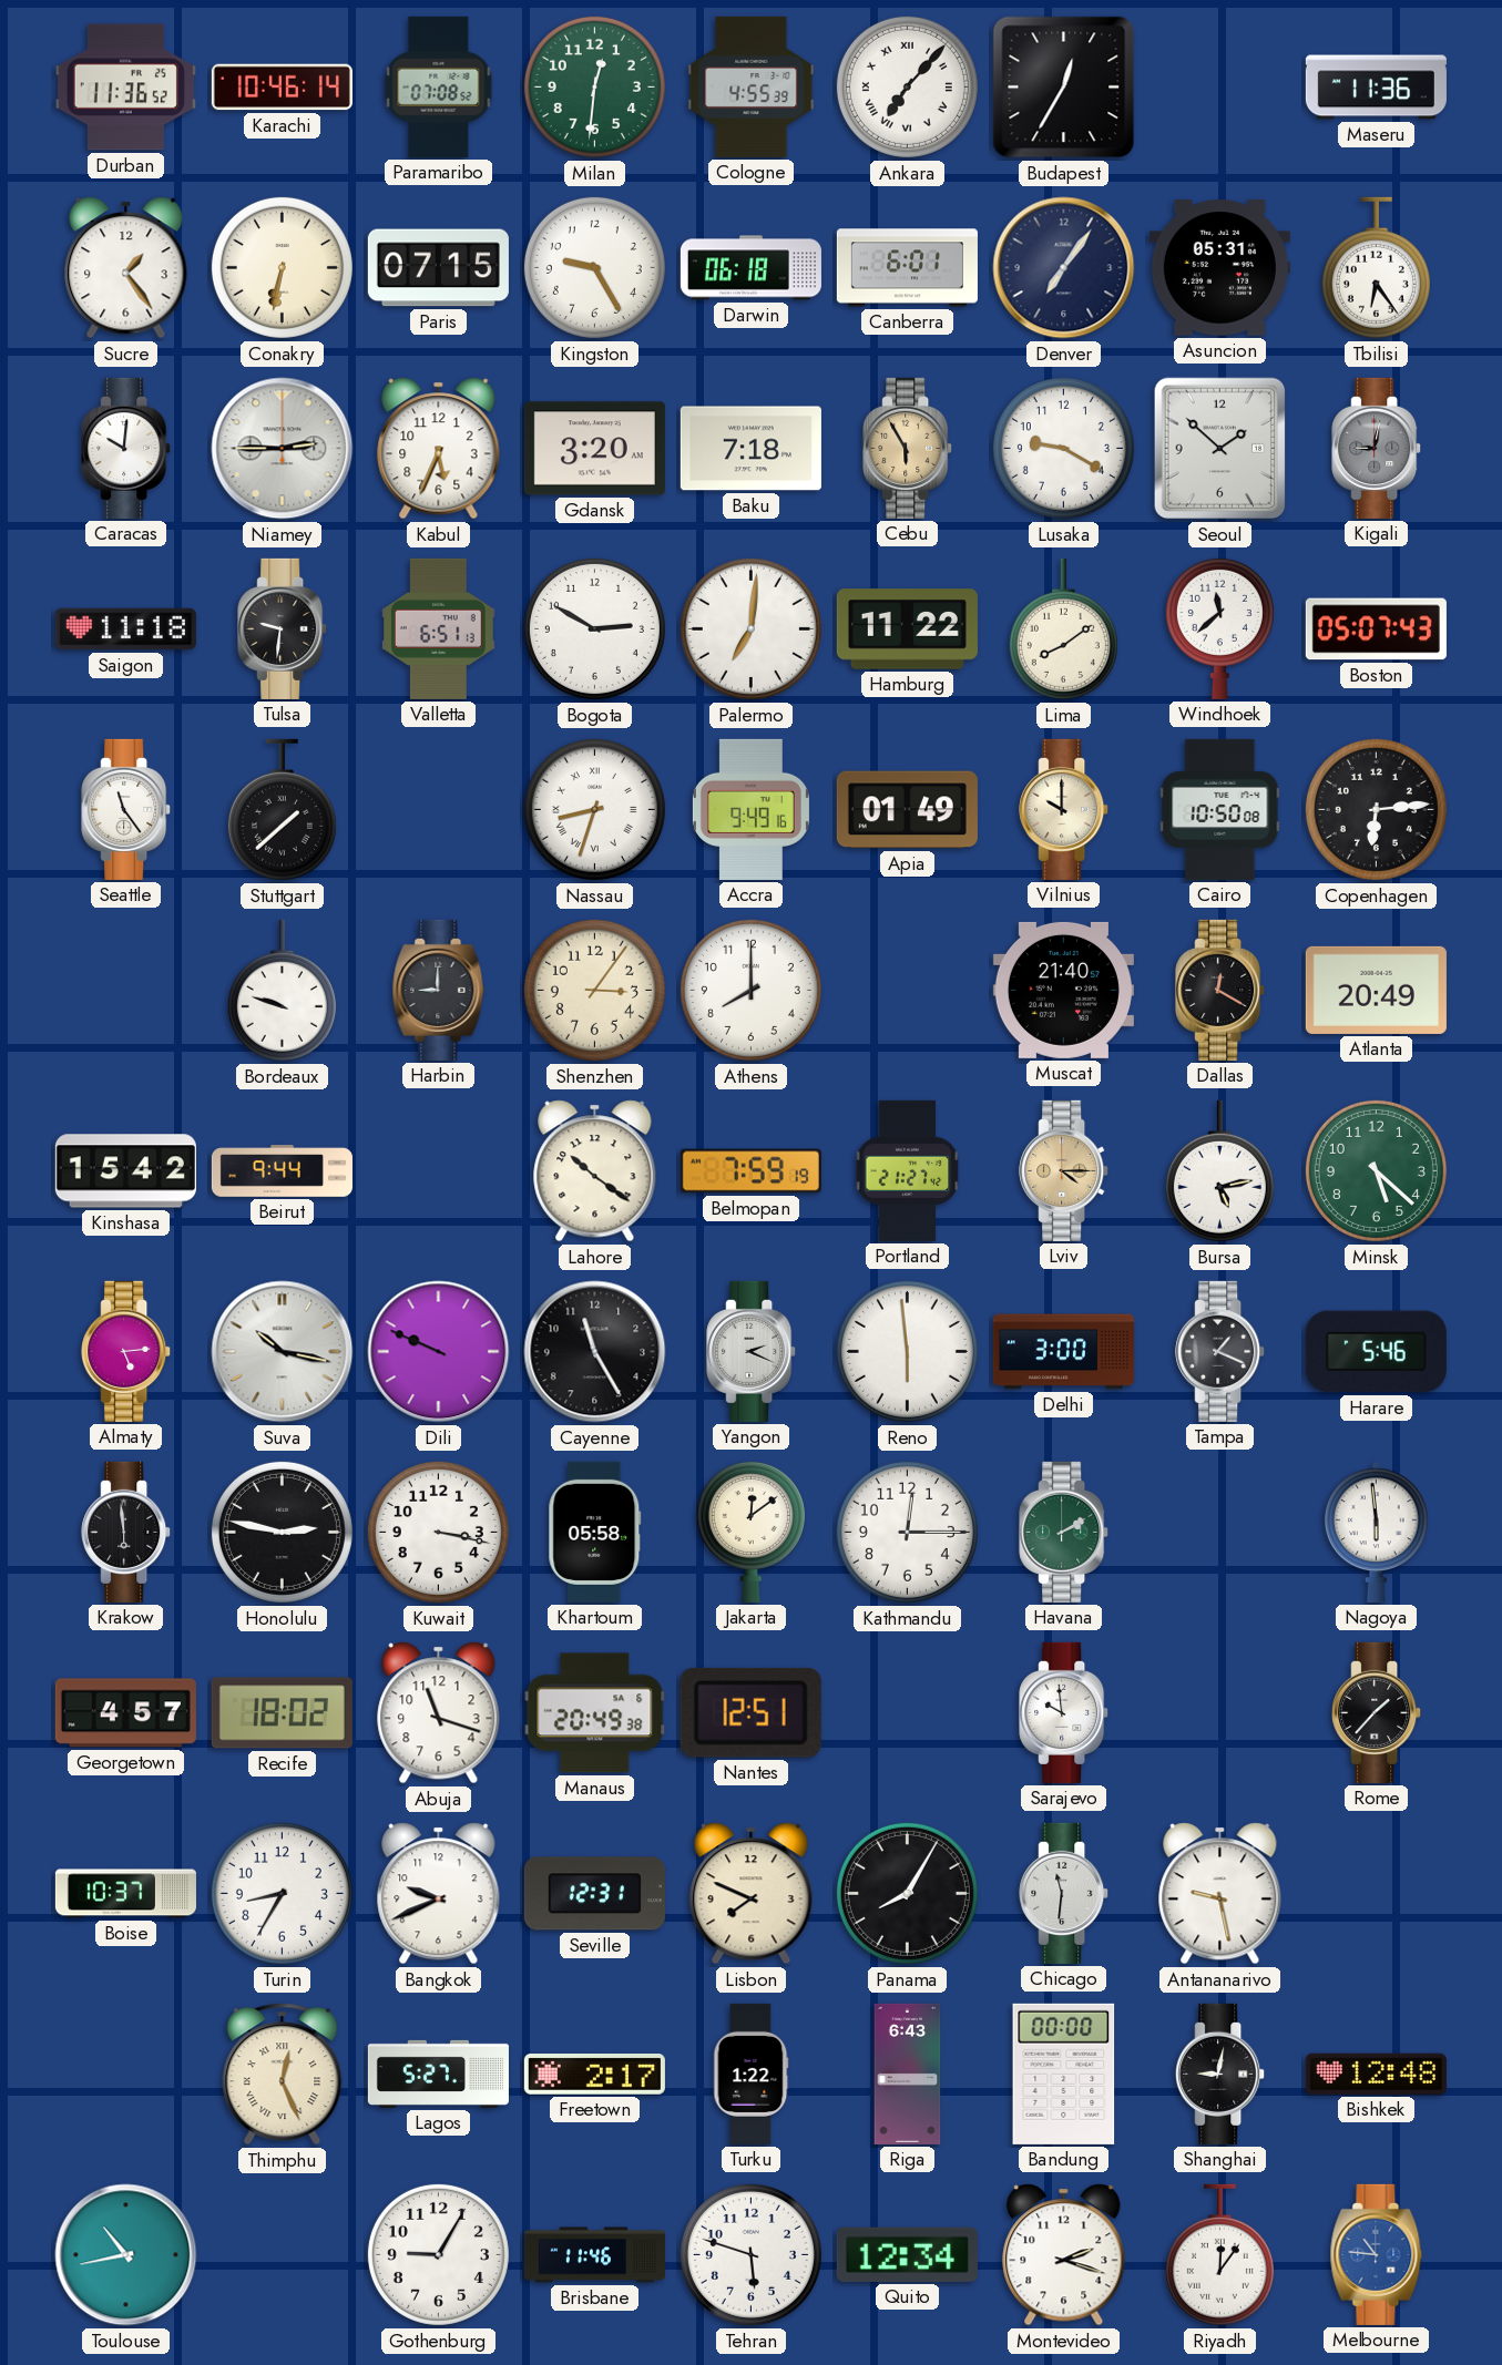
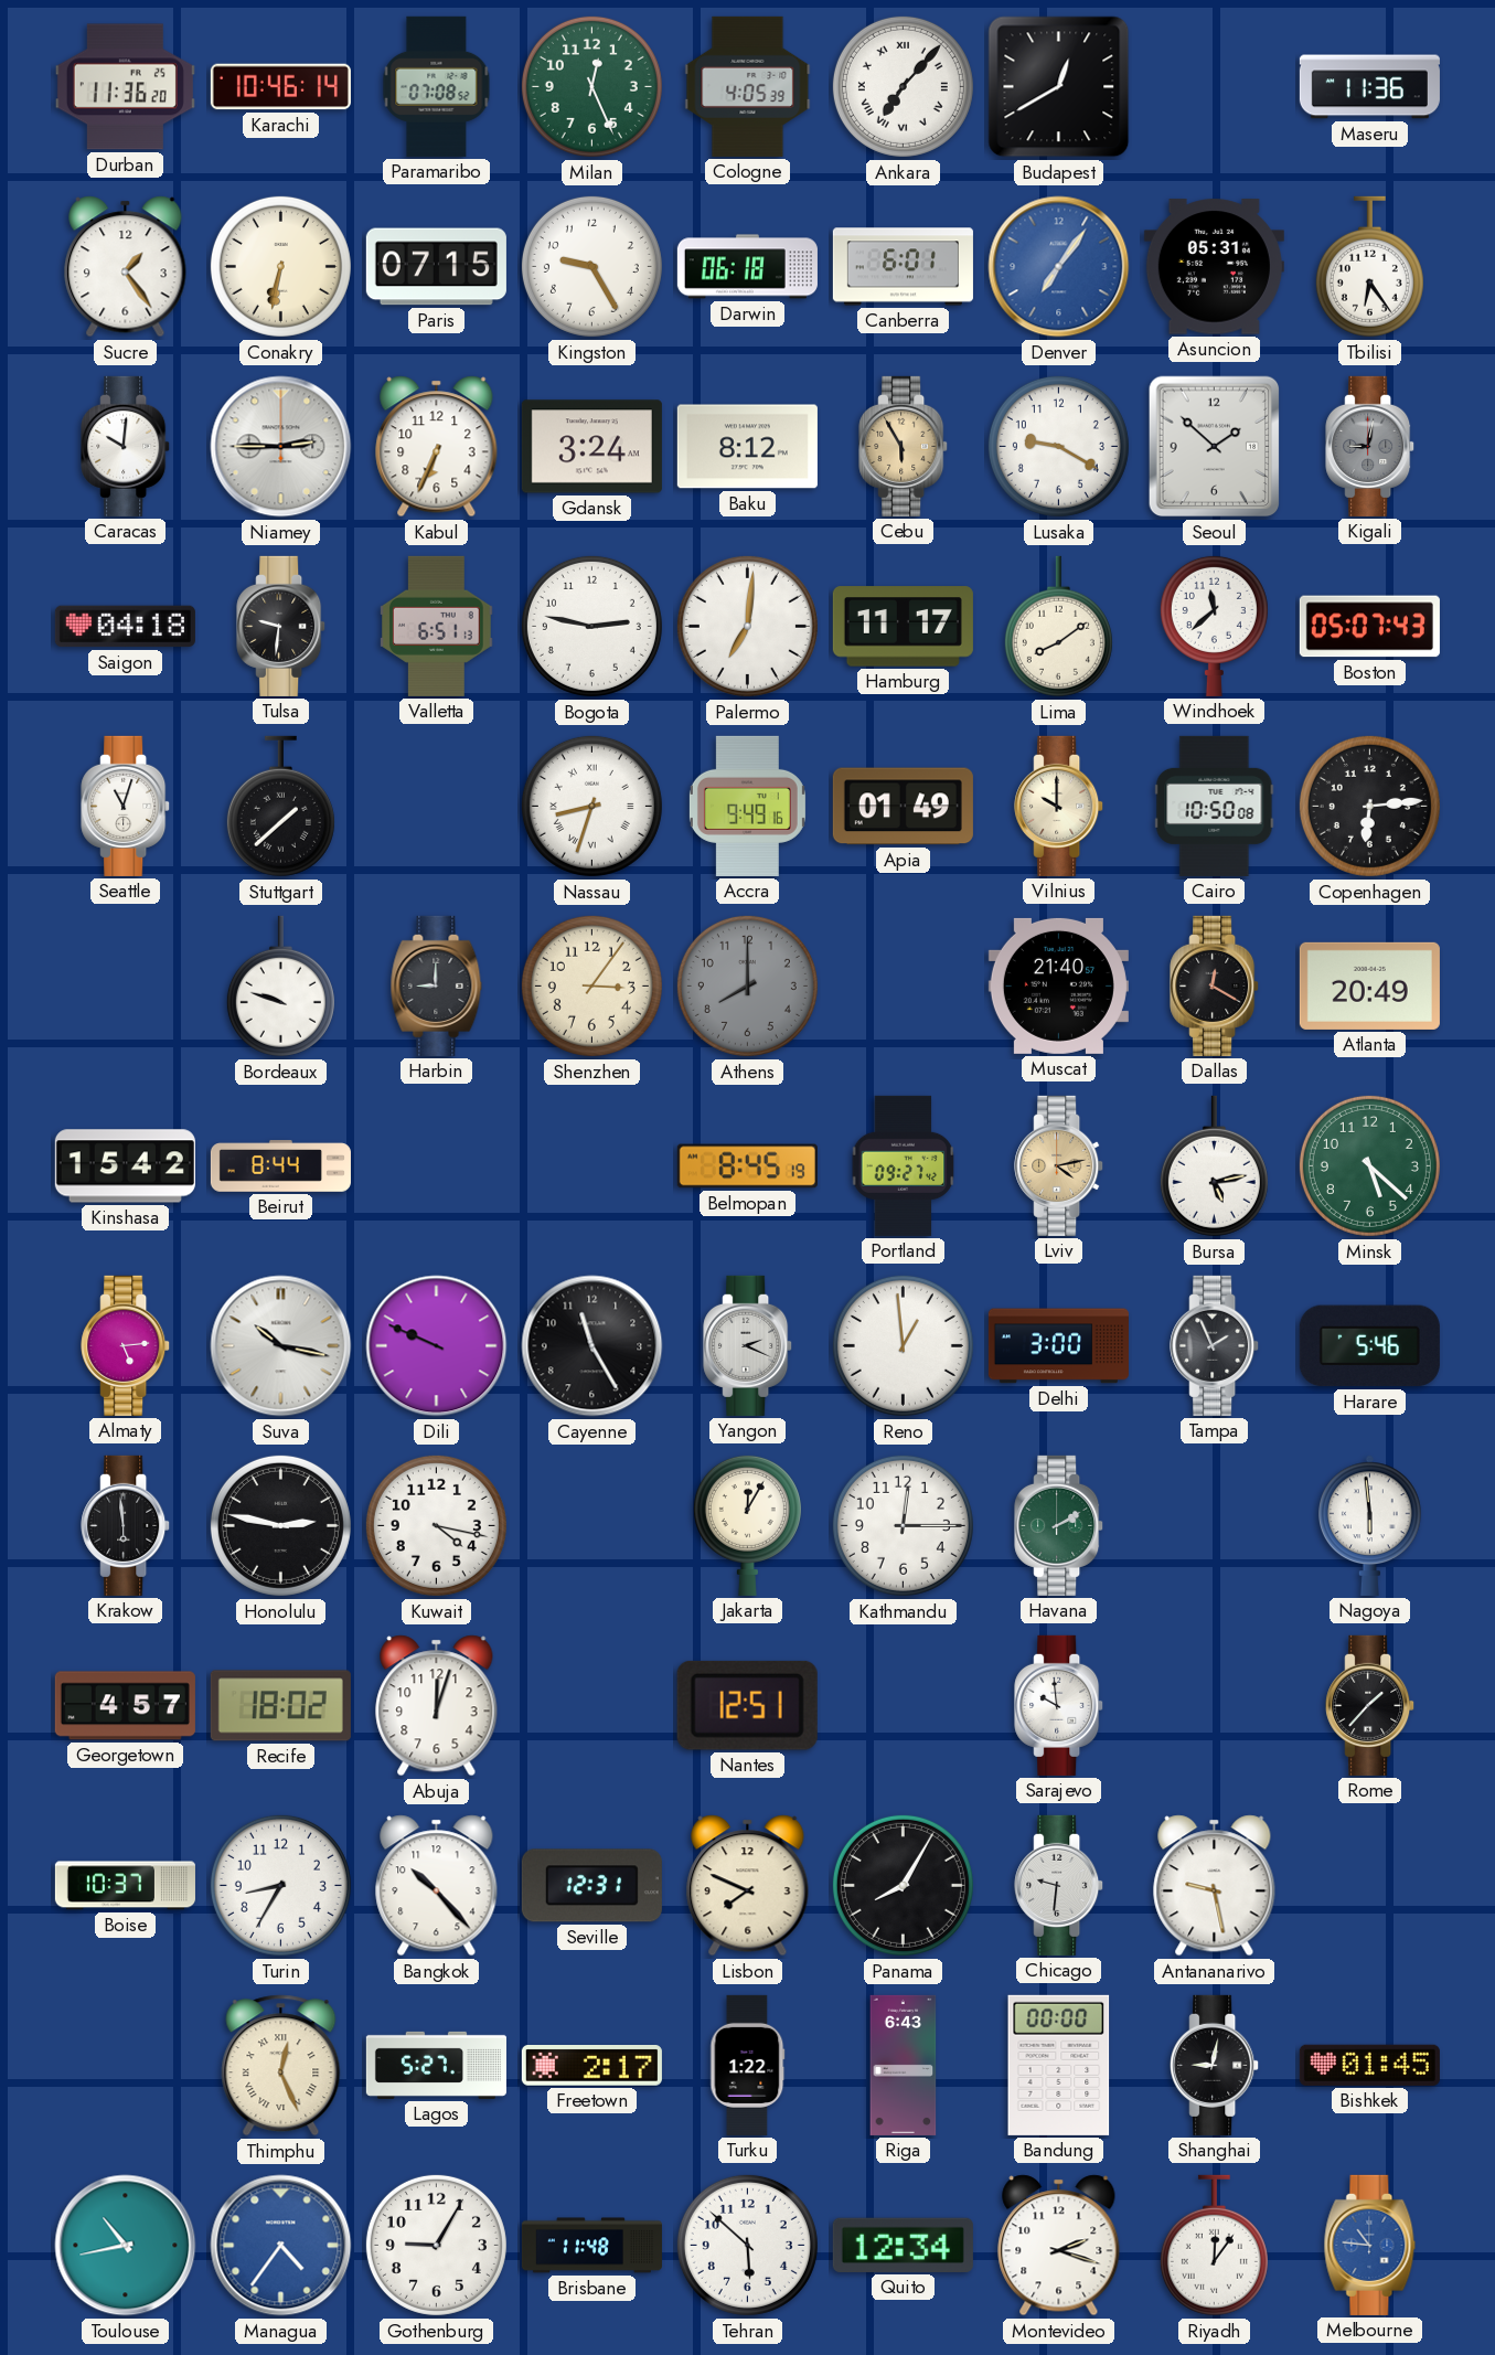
Durban: 11:36:52 -> 11:36:20
Milan: 12:31 -> 12:26
Cologne: 4:55 -> 4:05
Budapest: 12:35 -> 12:40
Denver dial: navy -> blue
Kabul: 5:34 -> 6:34
Gdansk: 3:20 -> 3:24
Baku: 7:18 -> 8:12
Saigon: 11:18 -> 04:18
Bogota: 2:50 -> 2:47
Hamburg: 11:22 -> 11:17
Seattle: 11:24 -> 11:03
Athens dial: white -> grey
Beirut: 9:44 -> 8:44
Lahore: 10:21 -> none
Belmopan: 7:59 -> 8:45
Portland: 21:27 -> 09:27
Lviv: 4:15 -> 4:13
Reno: 5:59 -> 12:59
Tampa: 1:19 -> 1:56
Kuwait: 3:17 -> 4:17
Khartoum: 05:58 -> none
Jakarta: 12:09 -> 12:05
Abuja: 11:18 -> 12:03
Manaus: 20:49 -> none
Bangkok: 9:41 -> 10:23
Chicago: 11:31 -> 9:31
Bishkek: 12:48 -> 01:45
Managua: none -> 4:36
Brisbane: 11:46 -> 11:48
Tehran: 5:48 -> 5:52
